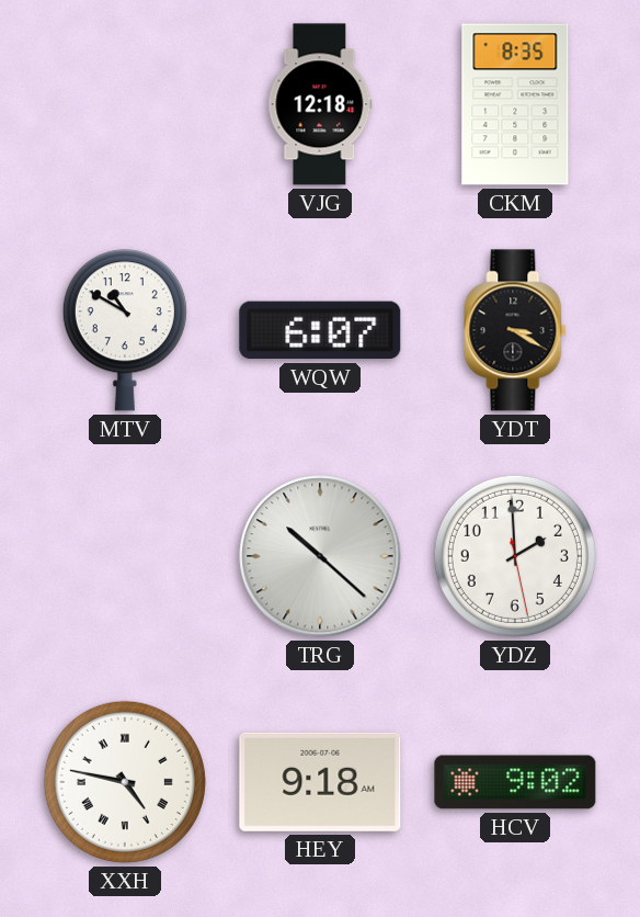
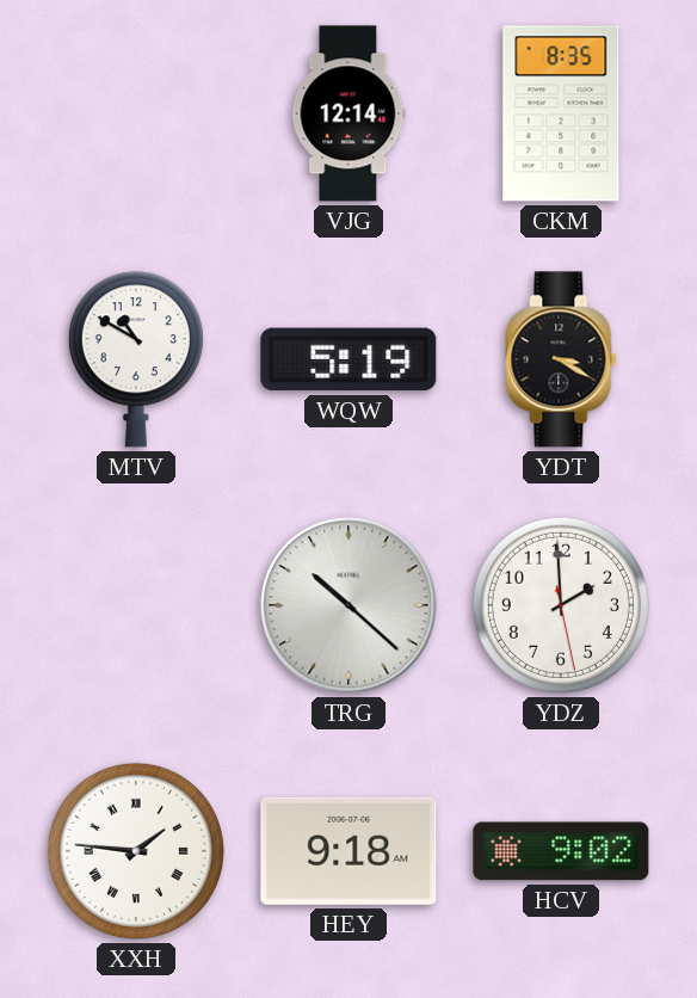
VJG: 12:18 -> 12:14
WQW: 6:07 -> 5:19
XXH: 4:47 -> 1:46
